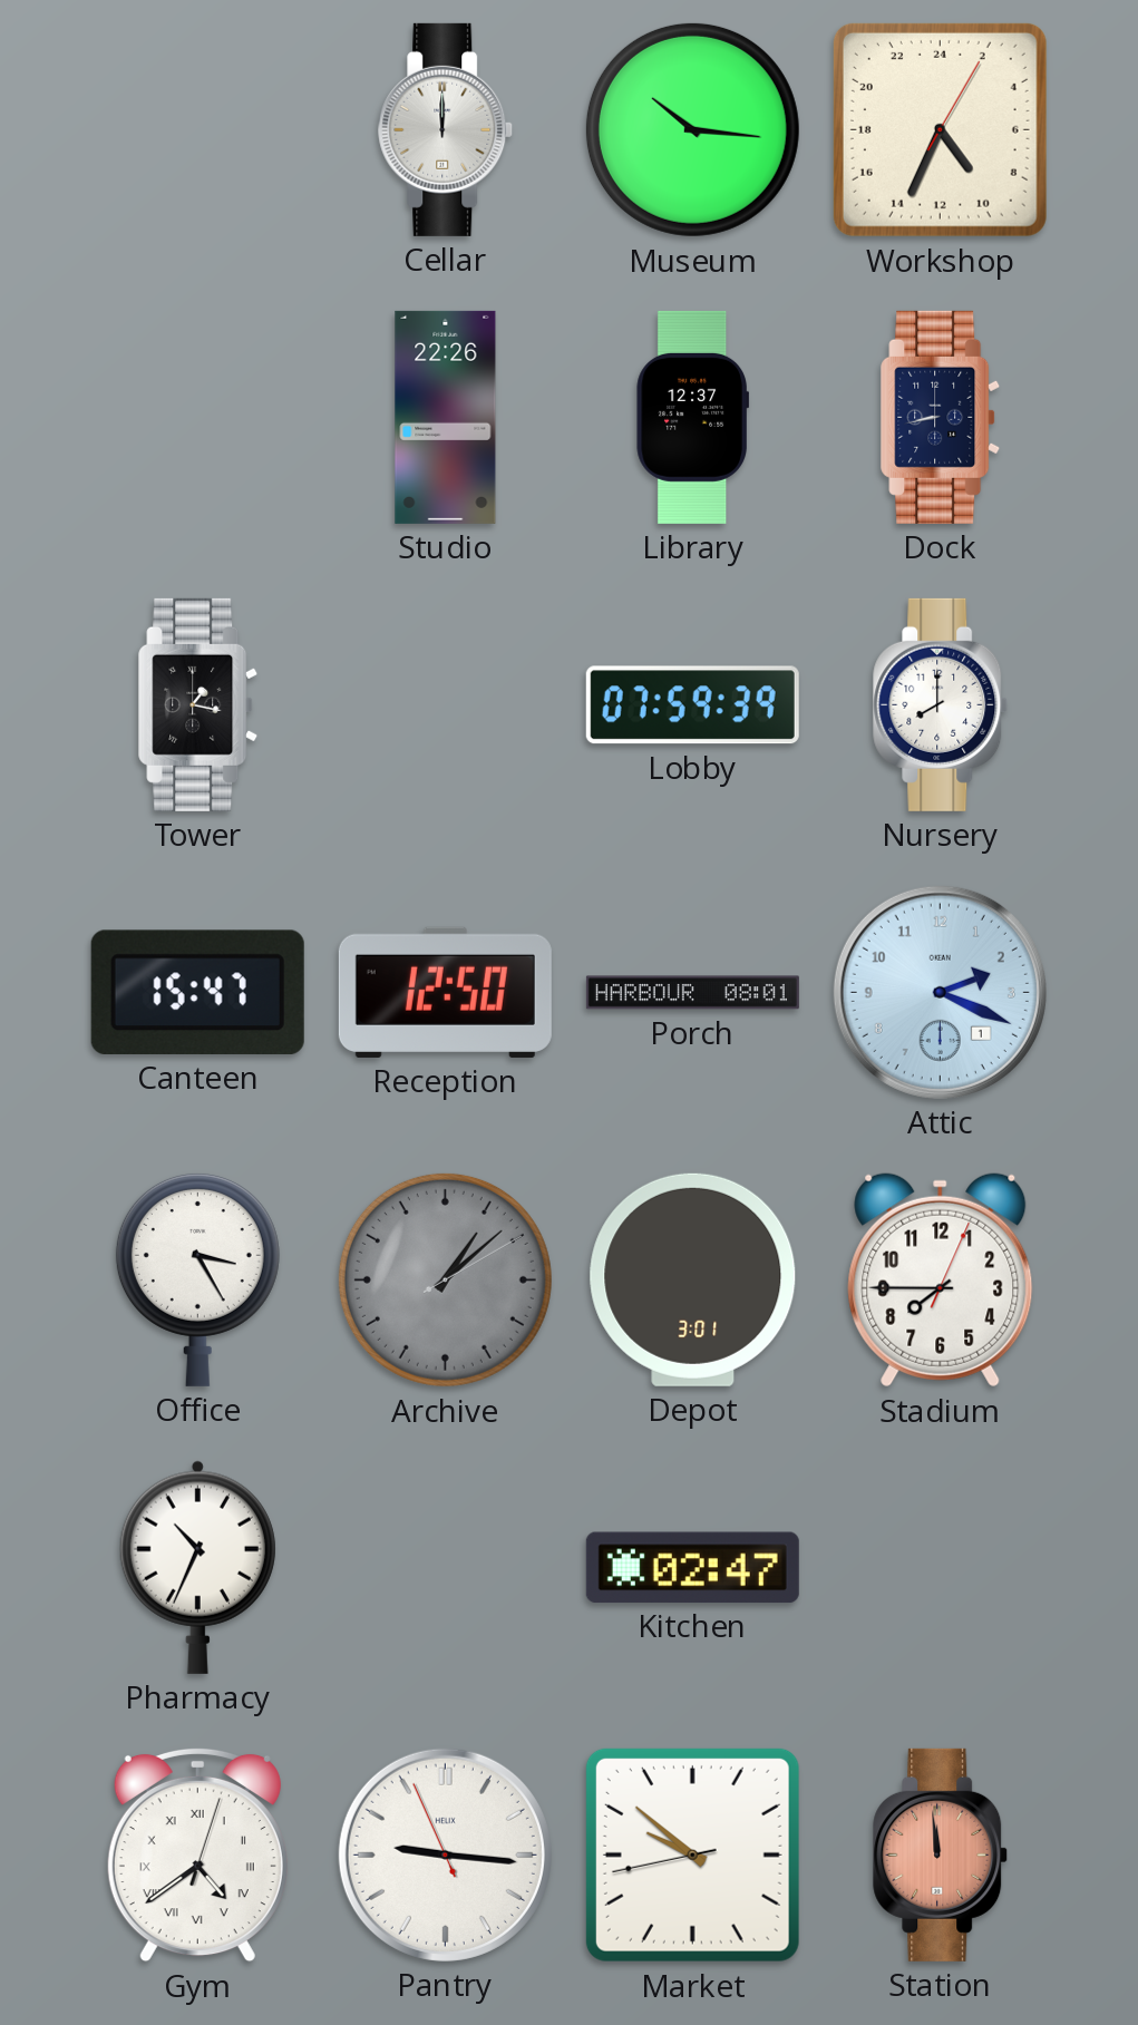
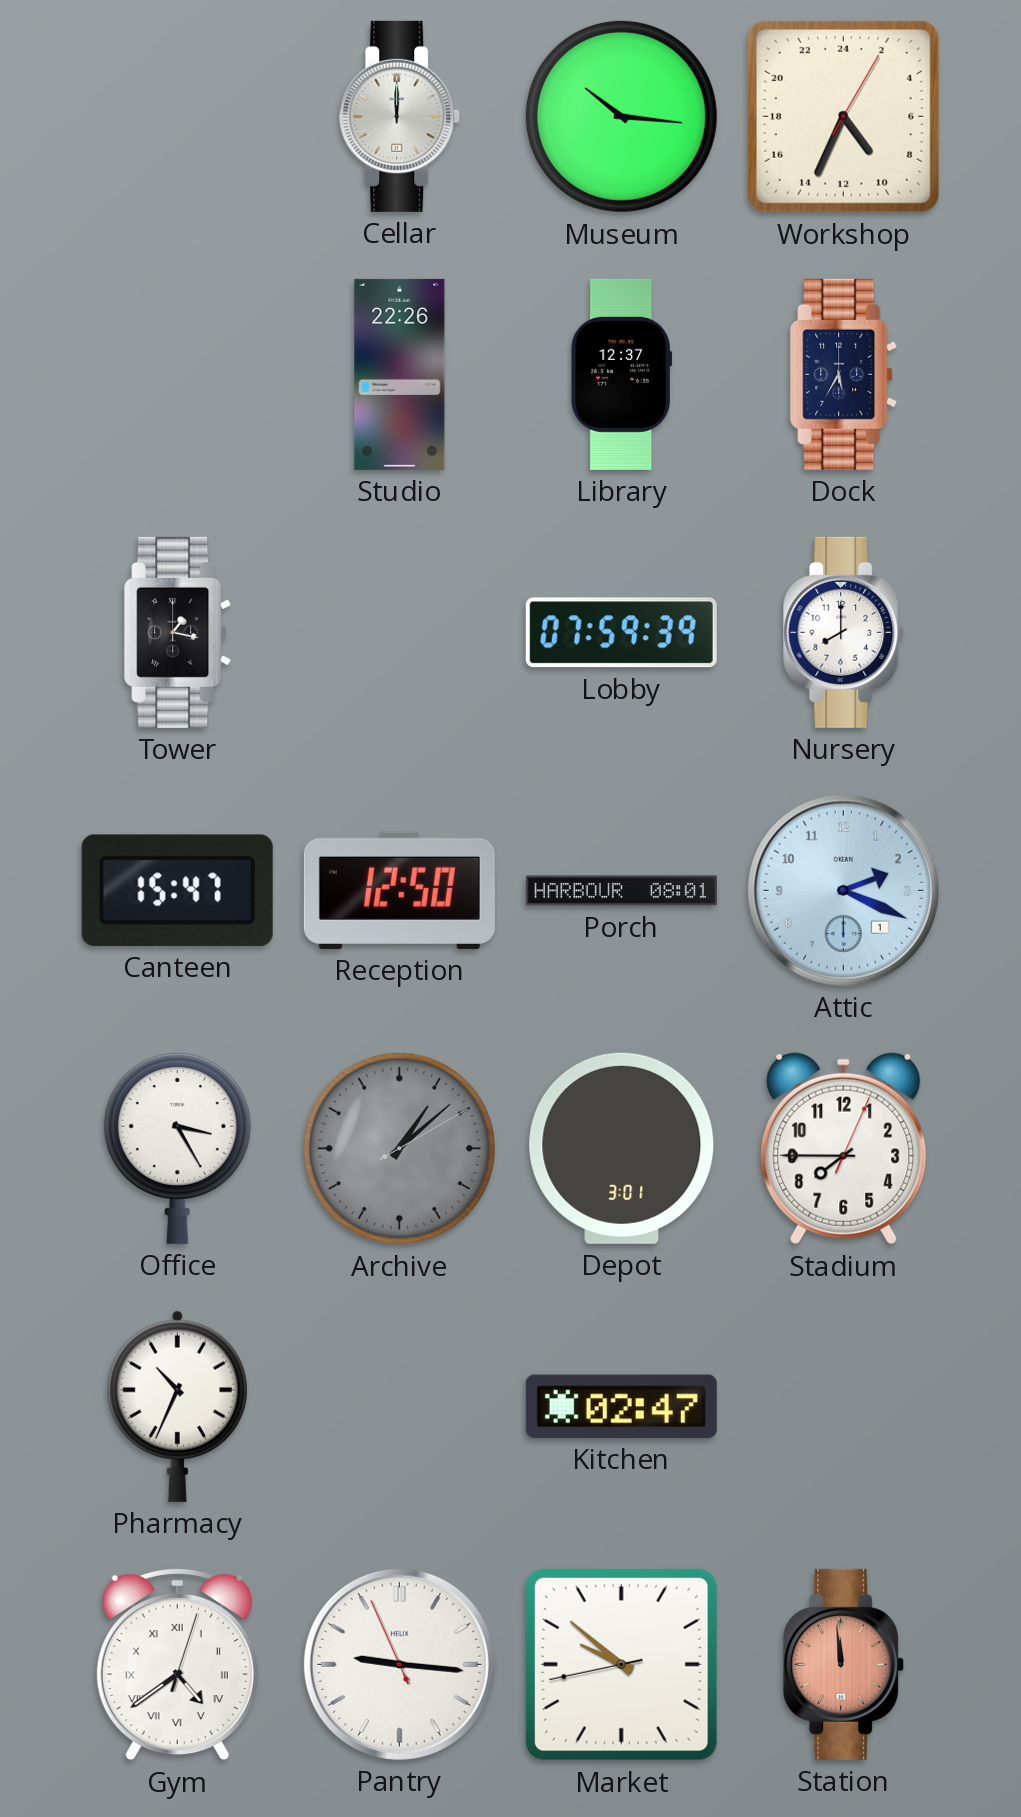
Dock: 8:43 -> 5:35
